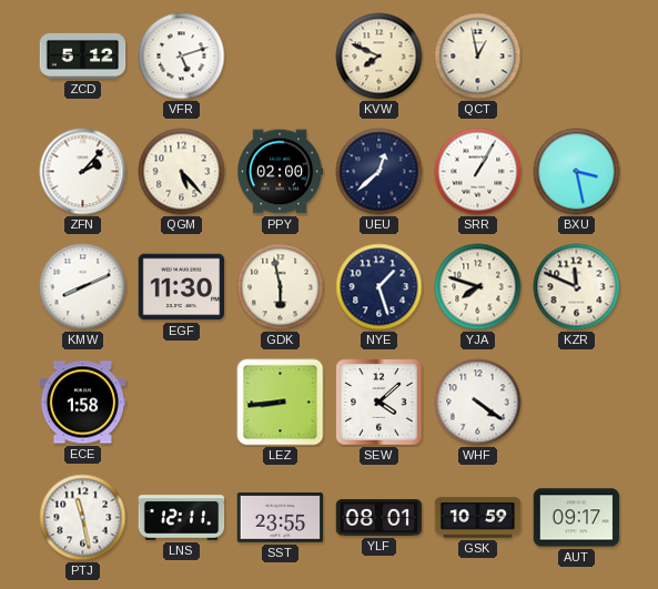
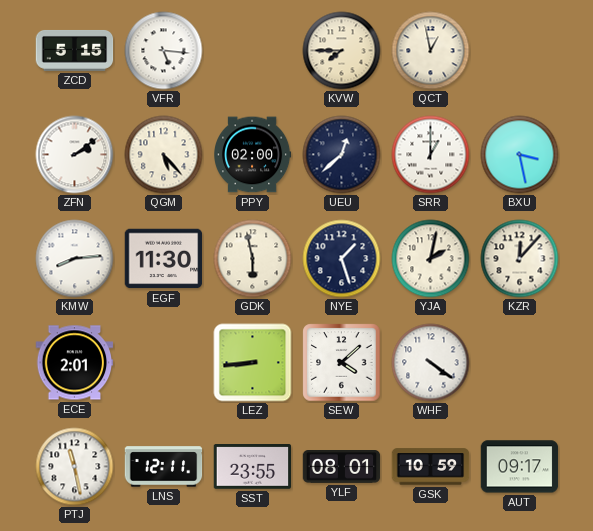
ZCD: 5:12 -> 5:15
VFR: 5:12 -> 5:16
KVW: 7:49 -> 7:45
ZFN: 2:07 -> 2:09
SRR: 1:05 -> 1:00
KMW: 8:11 -> 8:14
YJA: 7:48 -> 2:02
KZR: 11:49 -> 12:07
ECE: 1:58 -> 2:01
